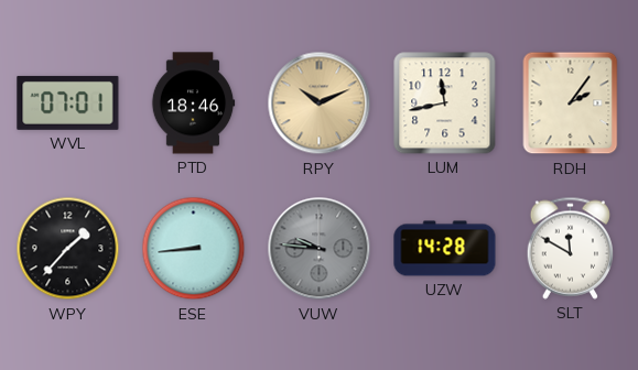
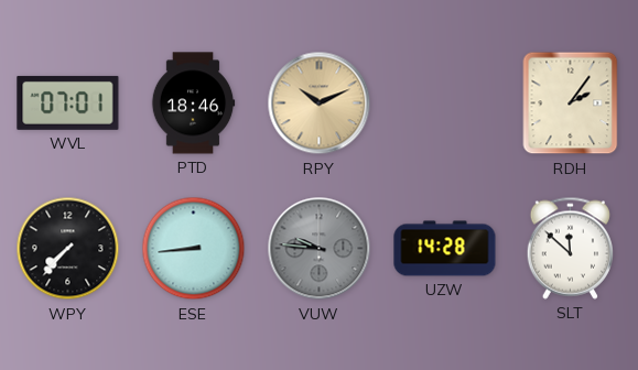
LUM: 11:43 -> none
WPY: 1:37 -> 7:37
SLT: 11:50 -> 11:52
